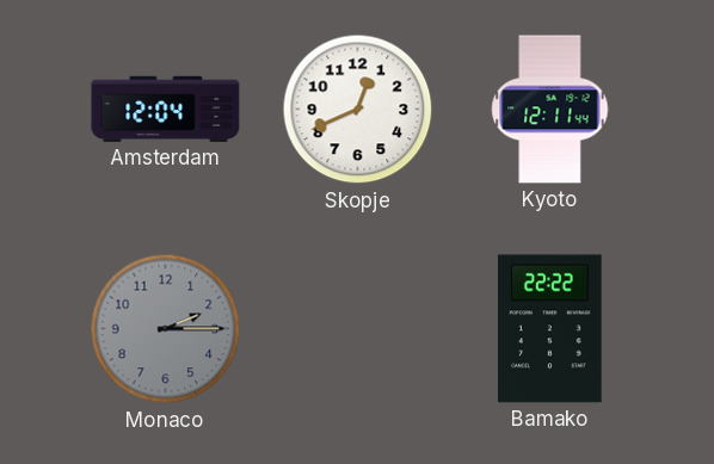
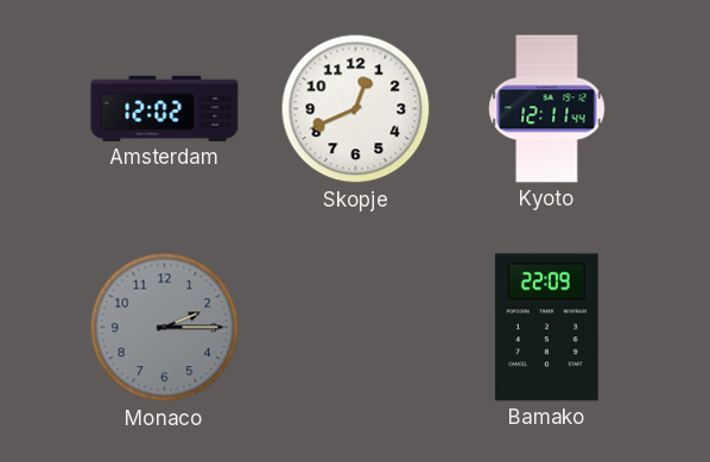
Amsterdam: 12:04 -> 12:02
Bamako: 22:22 -> 22:09
